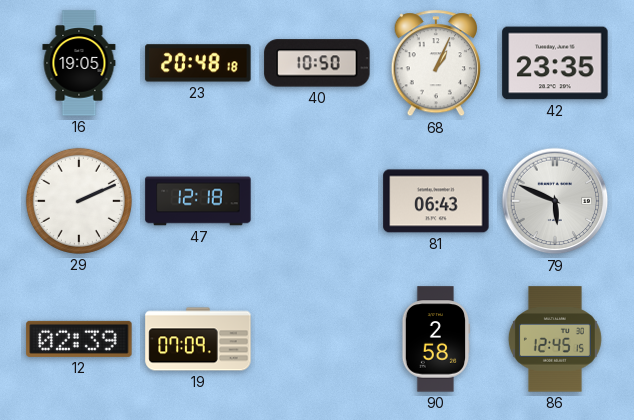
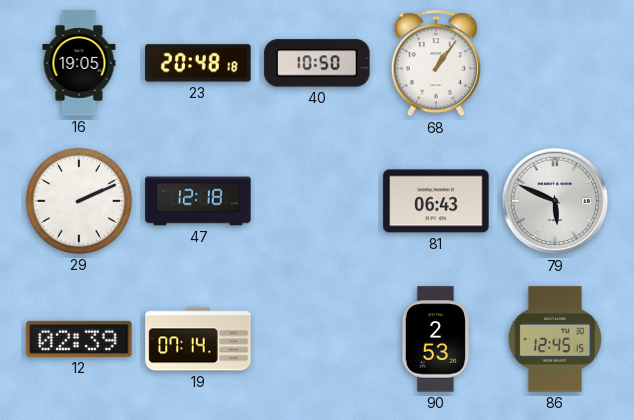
68: 1:04 -> 1:06
42: 23:35 -> none
19: 07:09 -> 07:14
90: 2:58 -> 2:53
